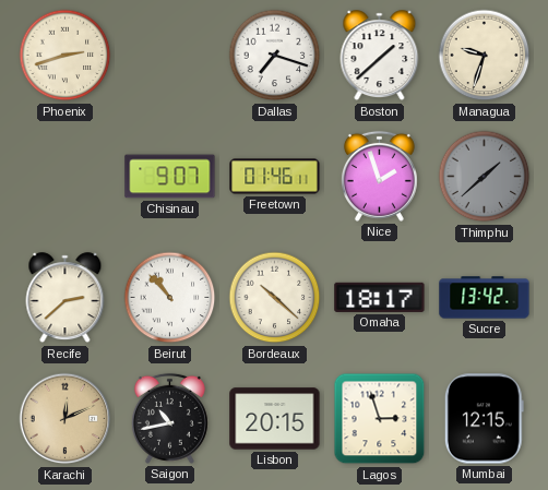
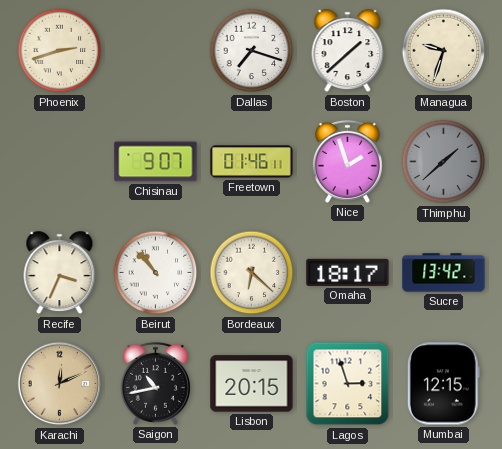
Recife: 2:38 -> 3:34
Bordeaux: 10:22 -> 6:22
